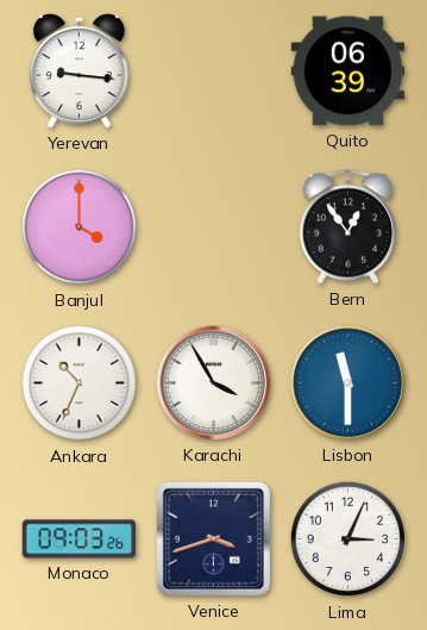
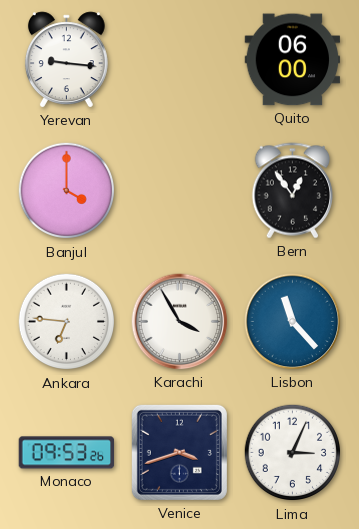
Quito: 06:39 -> 06:00
Ankara: 10:34 -> 6:46
Lisbon: 11:30 -> 11:23
Monaco: 09:03 -> 09:53
